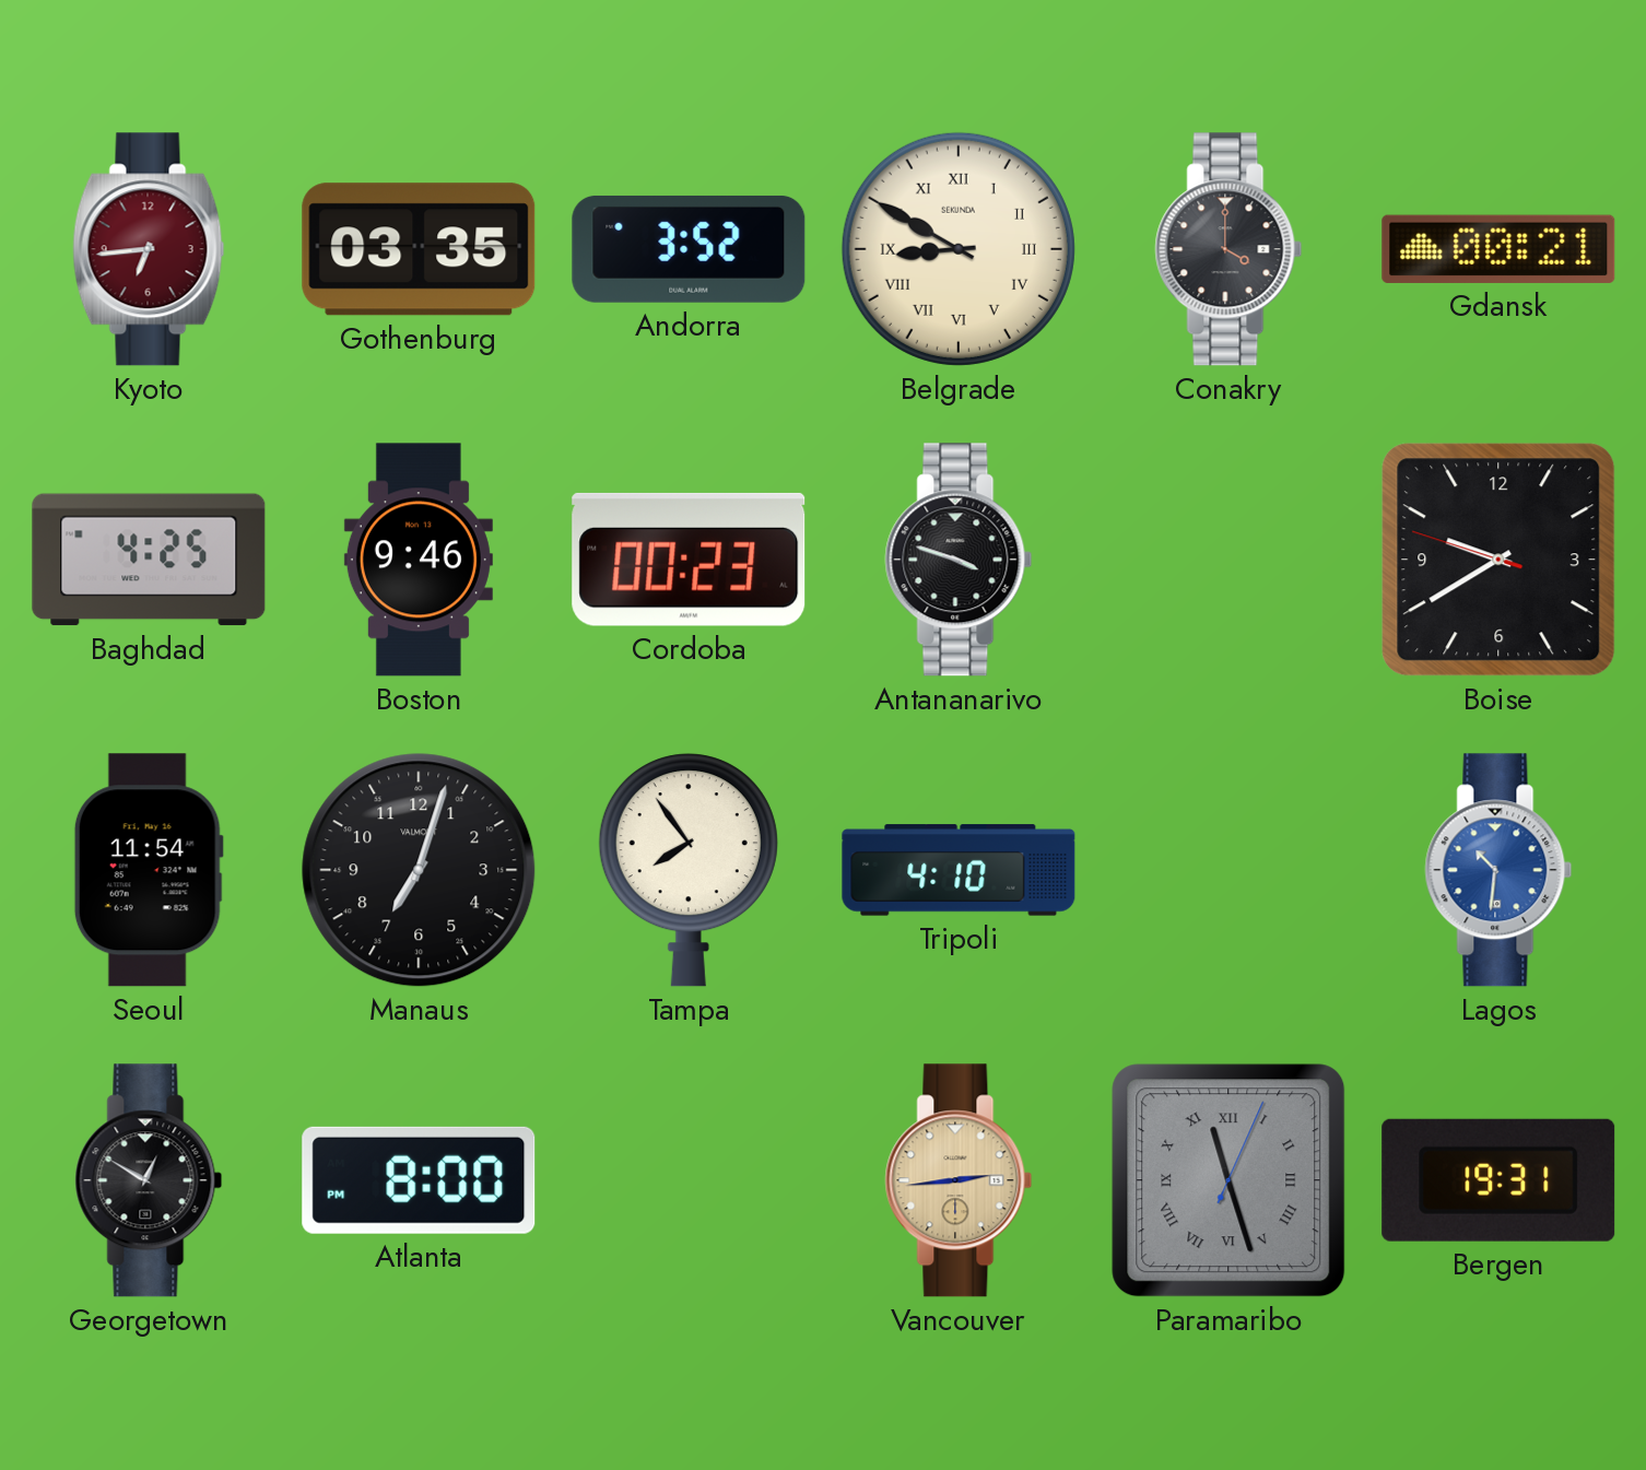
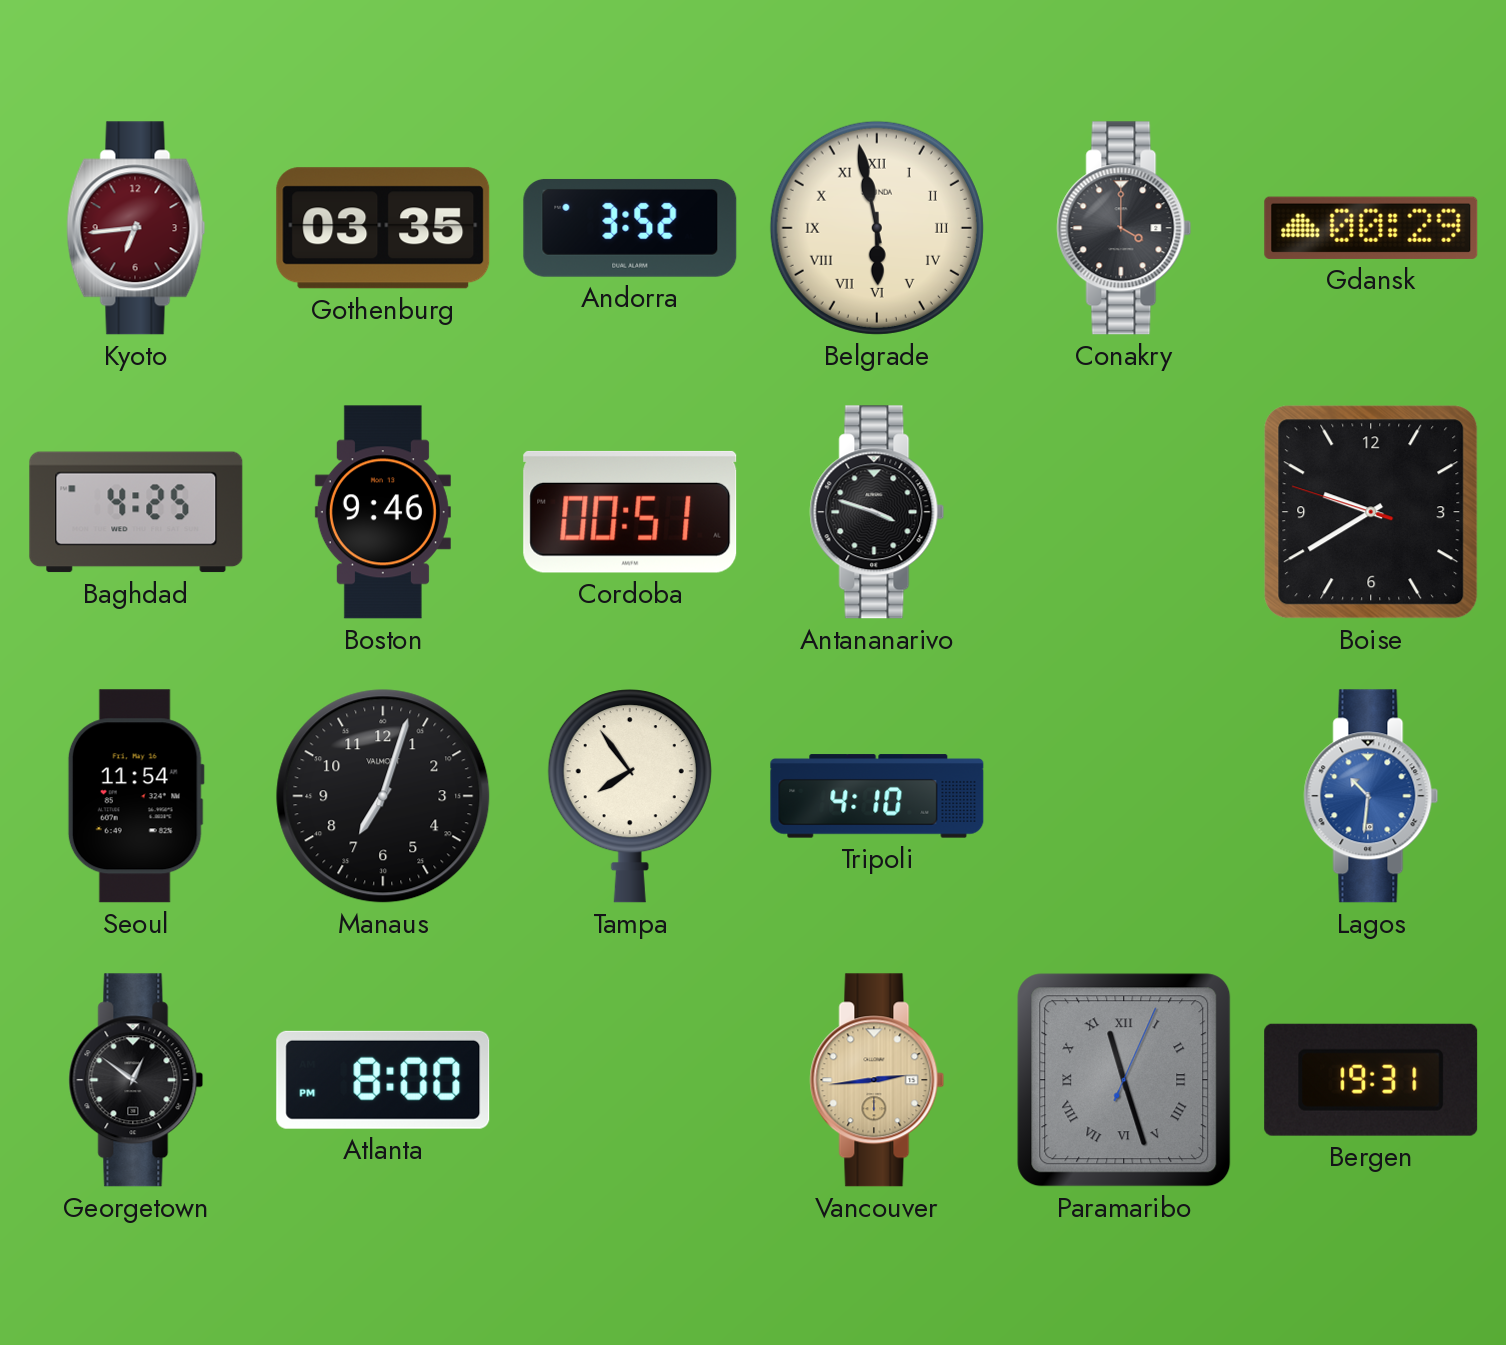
Belgrade: 8:50 -> 5:58
Gdansk: 00:21 -> 00:29
Cordoba: 00:23 -> 00:51
Georgetown: 12:50 -> 12:51
